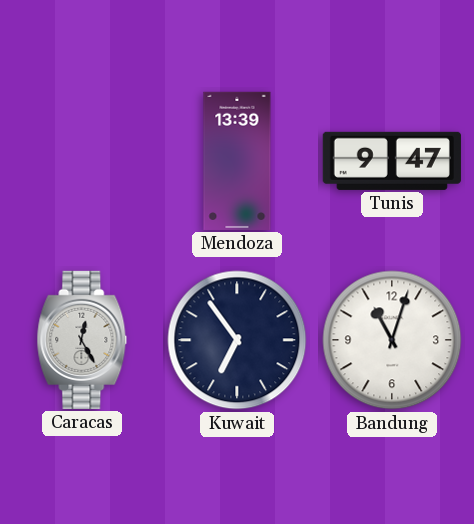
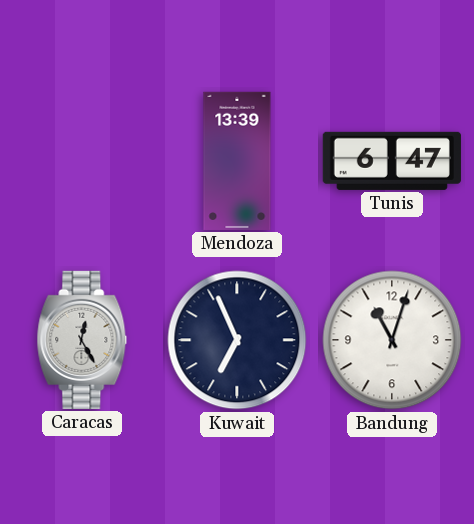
Tunis: 9:47 -> 6:47
Kuwait: 6:54 -> 6:56
